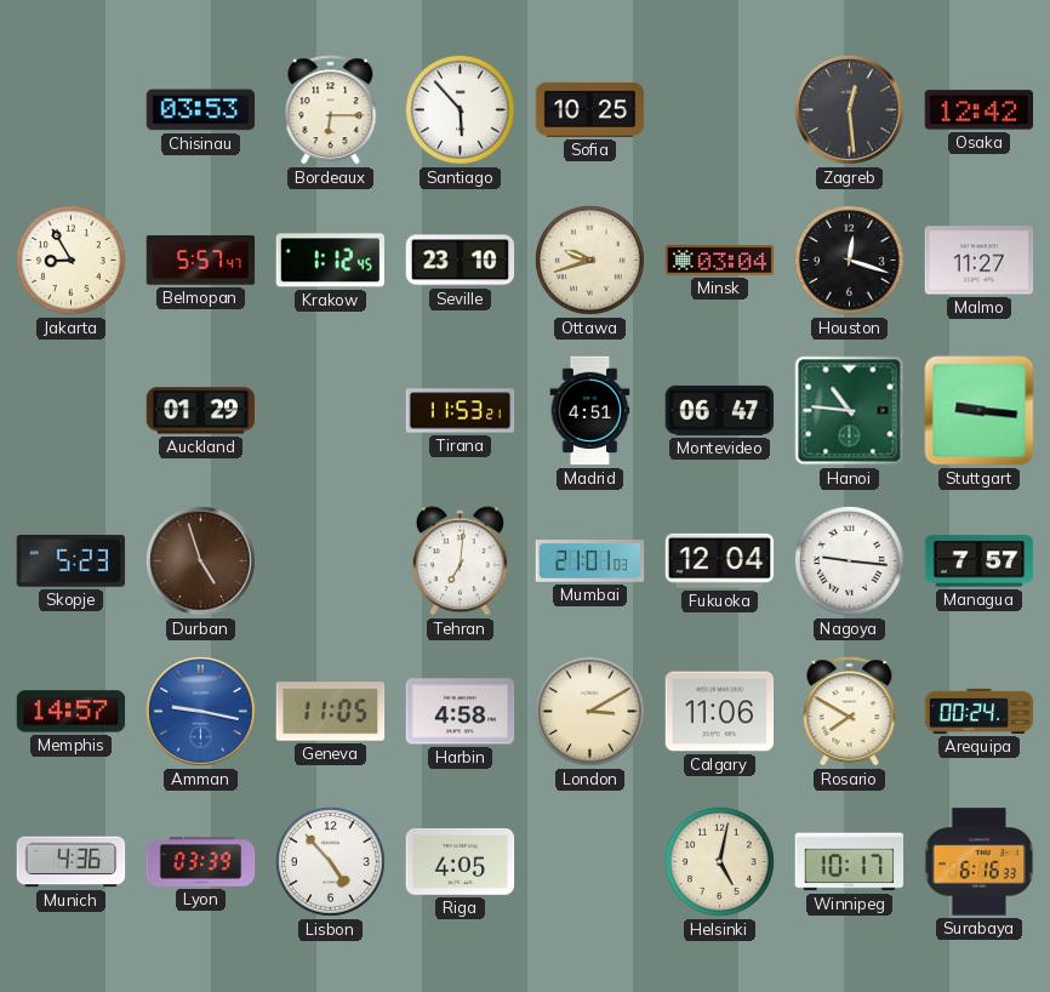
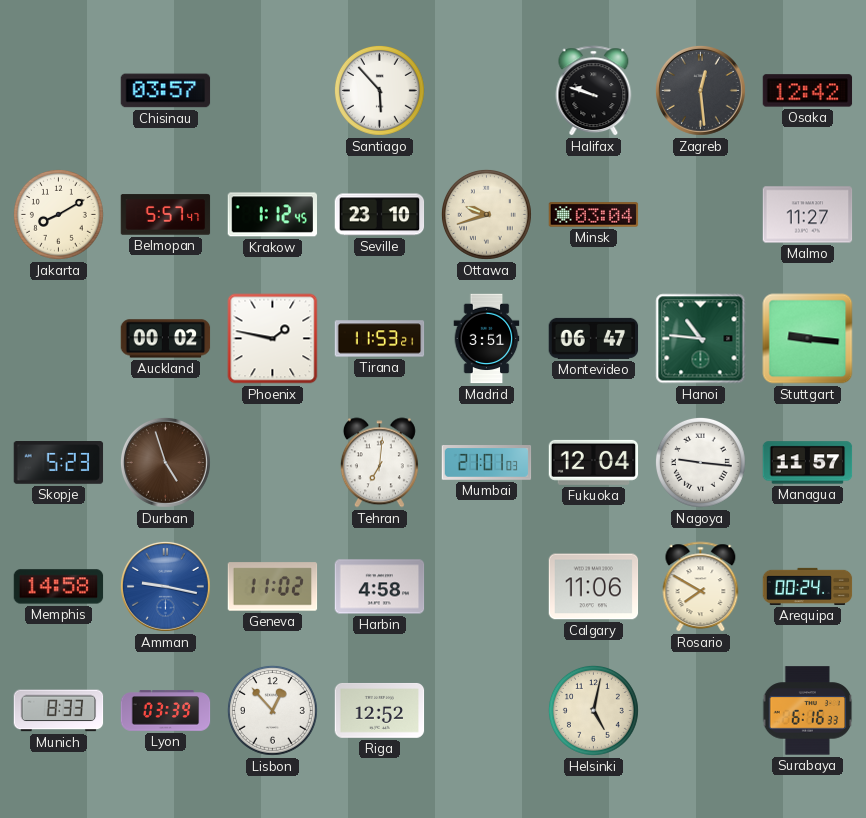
Chisinau: 03:53 -> 03:57
Bordeaux: 6:15 -> none
Sofia: 10:25 -> none
Halifax: none -> 9:48
Jakarta: 8:55 -> 8:10
Houston: 12:18 -> none
Auckland: 01:29 -> 00:02
Phoenix: none -> 1:47
Madrid: 4:51 -> 3:51
Managua: 7:57 -> 11:57
Memphis: 14:57 -> 14:58
Geneva: 11:05 -> 11:02
London: 3:10 -> none
Munich: 4:36 -> 8:33
Lisbon: 4:53 -> 12:53
Riga: 4:05 -> 12:52
Winnipeg: 10:17 -> none
